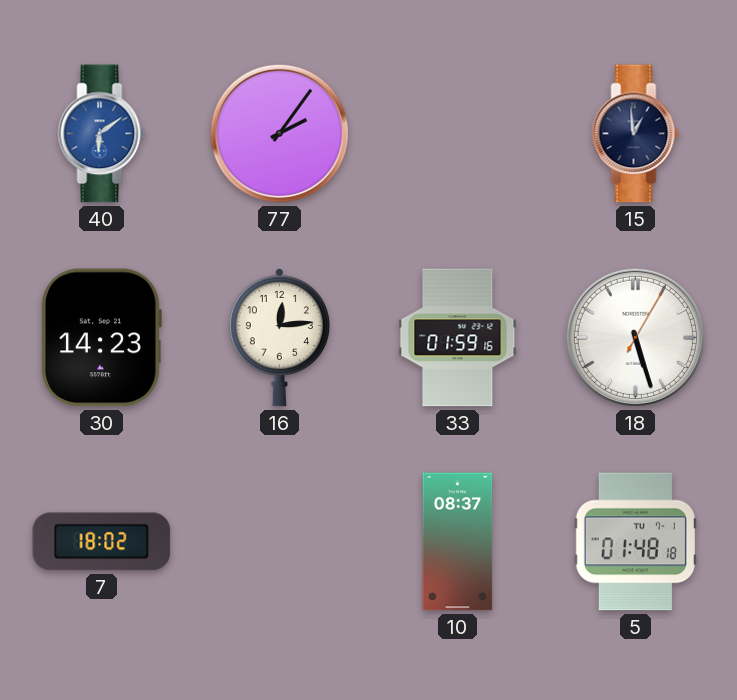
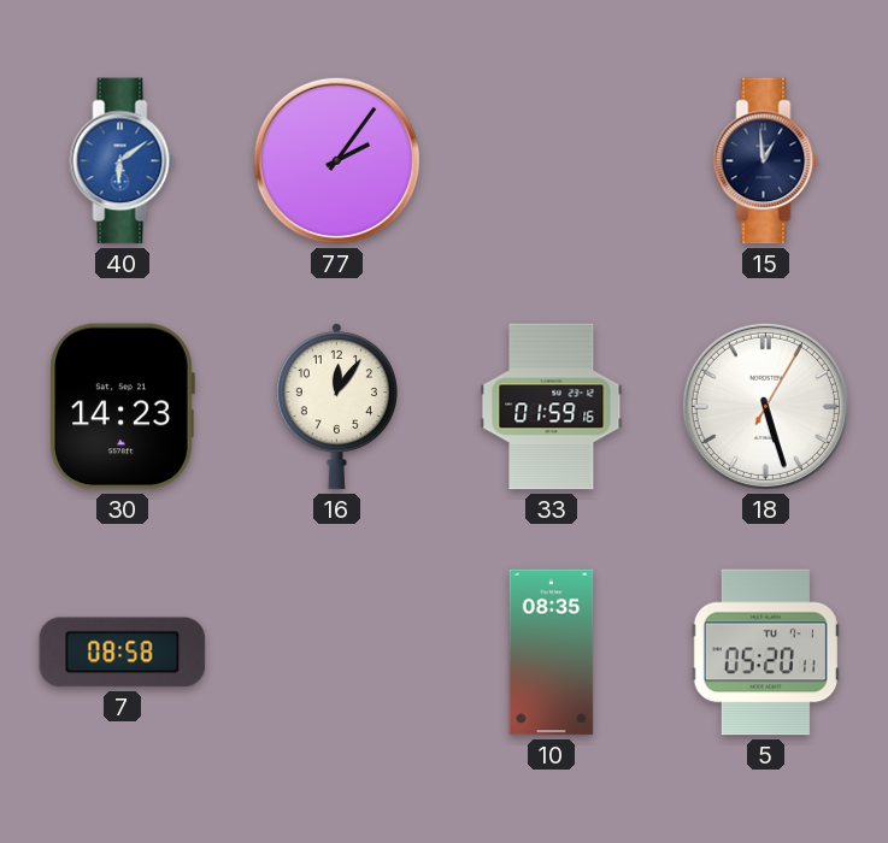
16: 12:14 -> 12:06
7: 18:02 -> 08:58
10: 08:37 -> 08:35
5: 01:48 -> 05:20
